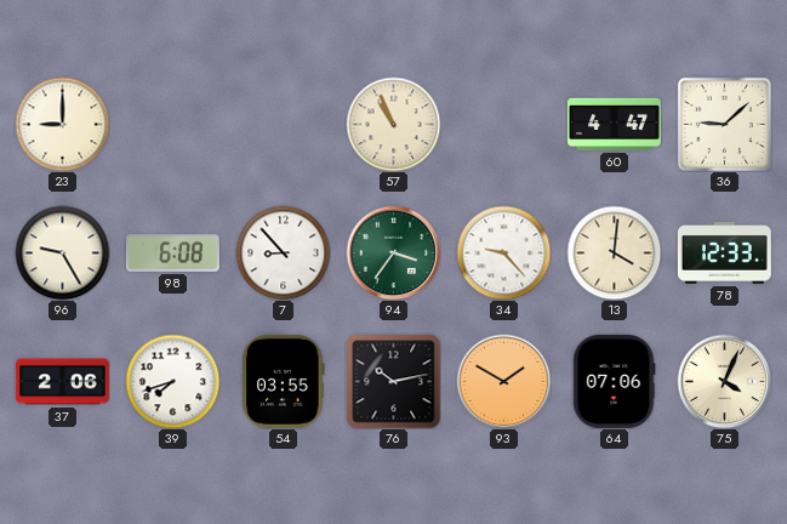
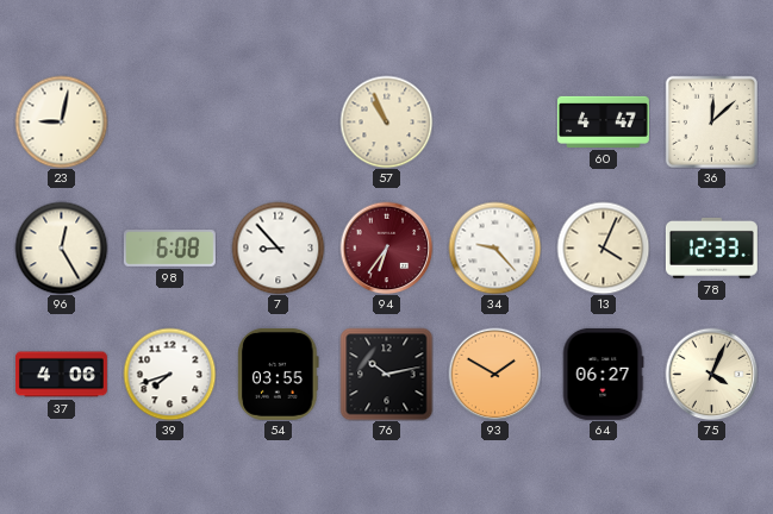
23: 9:00 -> 9:02
36: 9:08 -> 12:08
96: 9:25 -> 12:25
94: 3:36 -> 6:36
94 dial: green -> burgundy
13: 4:01 -> 4:04
37: 2:06 -> 4:06
64: 07:06 -> 06:27
